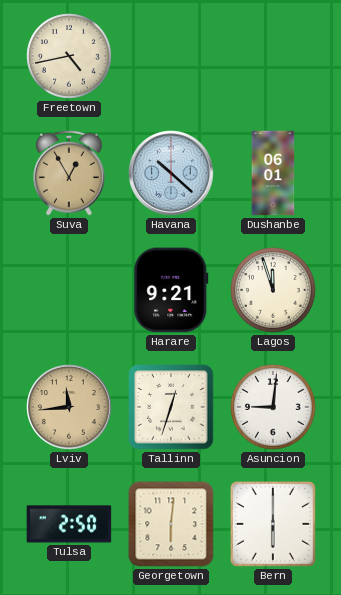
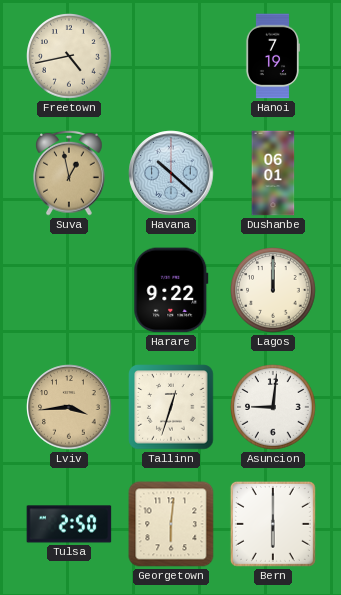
Hanoi: none -> 7:19
Suva: 12:55 -> 12:58
Harare: 9:21 -> 9:22
Lagos: 11:57 -> 12:00
Lviv: 11:44 -> 3:44
